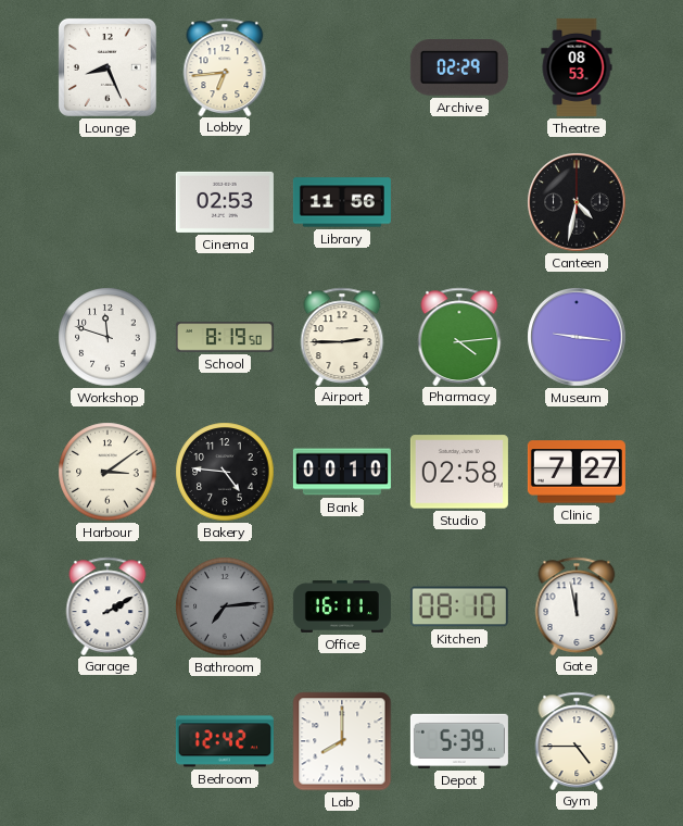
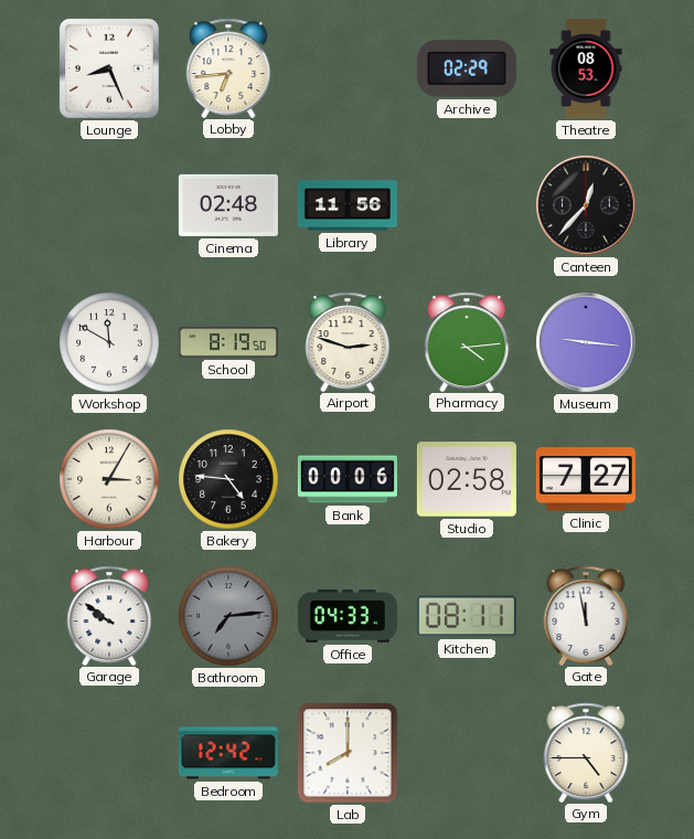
Cinema: 02:53 -> 02:48
Canteen: 4:32 -> 12:37
Workshop: 11:48 -> 11:50
Airport: 2:45 -> 2:48
Harbour: 3:09 -> 3:05
Bank: 00:10 -> 00:06
Garage: 2:10 -> 9:51
Office: 16:11 -> 04:33
Kitchen: 08:10 -> 08:11
Depot: 5:39 -> none
